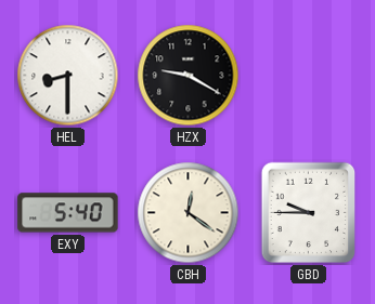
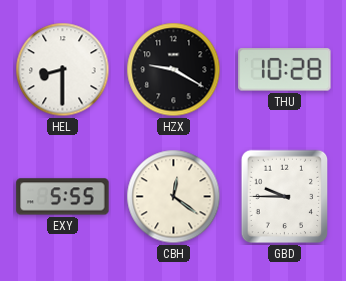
THU: none -> 10:28
EXY: 5:40 -> 5:55
